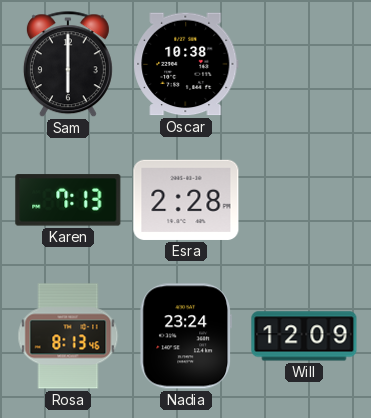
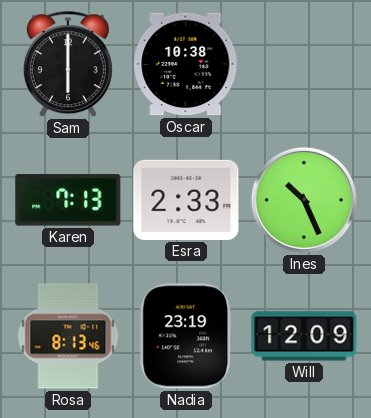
Esra: 2:28 -> 2:33
Ines: none -> 10:26
Nadia: 23:24 -> 23:19
